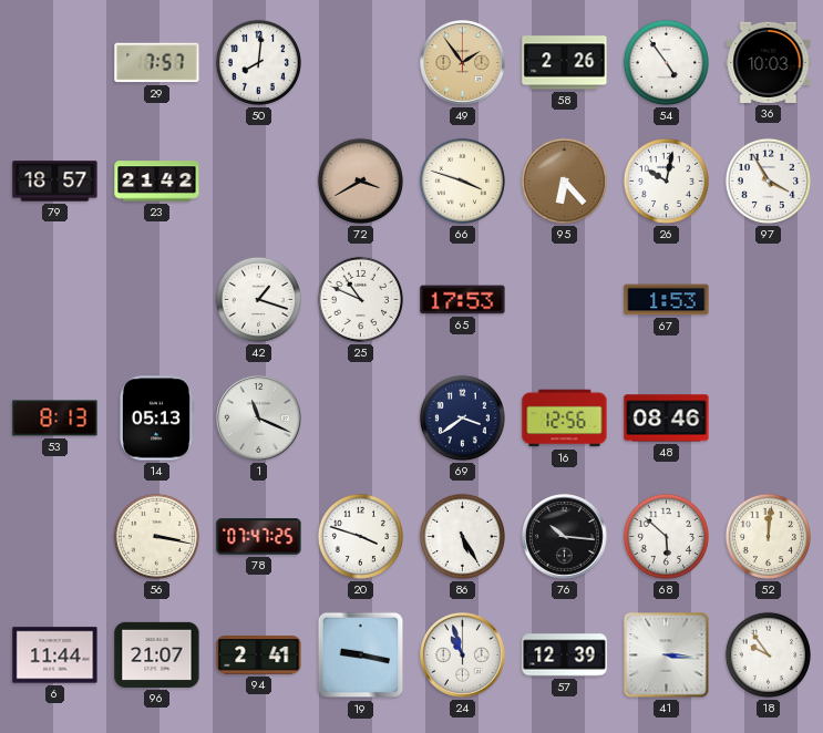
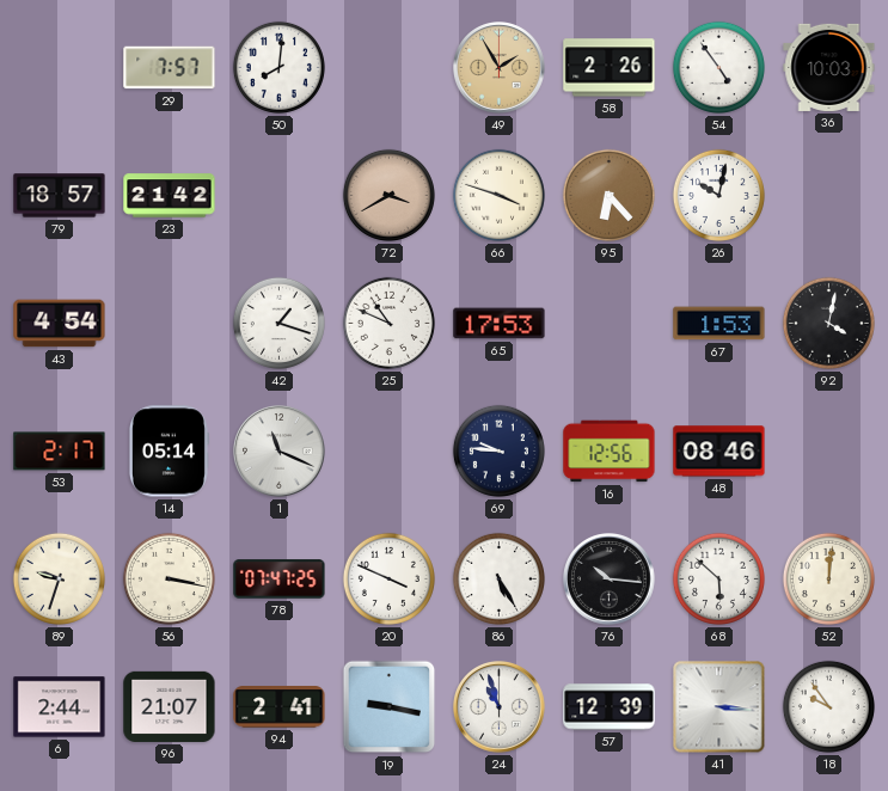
49: 1:54 -> 1:55
97: 3:55 -> none
43: none -> 4:54
92: none -> 4:02
53: 8:13 -> 2:17
14: 05:13 -> 05:14
69: 3:39 -> 9:46
89: none -> 9:33
20: 3:48 -> 3:49
6: 11:44 -> 2:44
